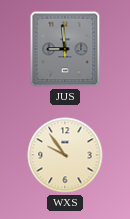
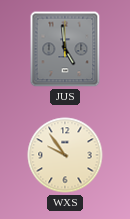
JUS: 8:59 -> 4:59
